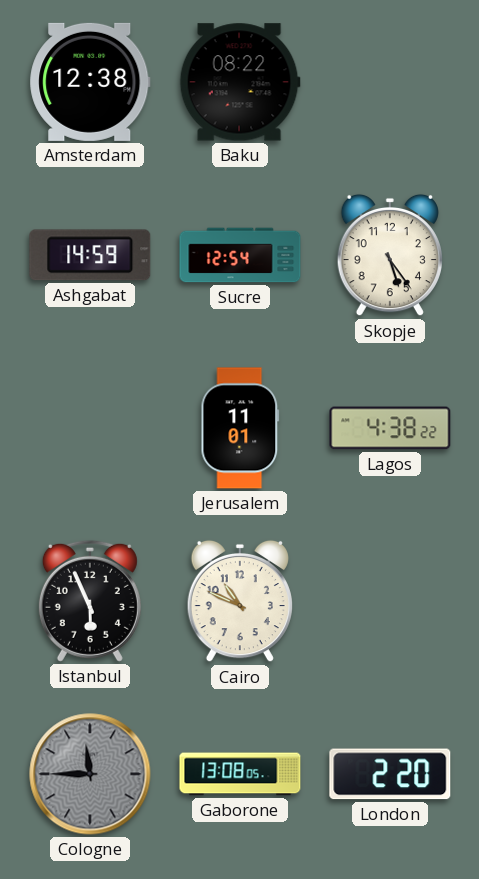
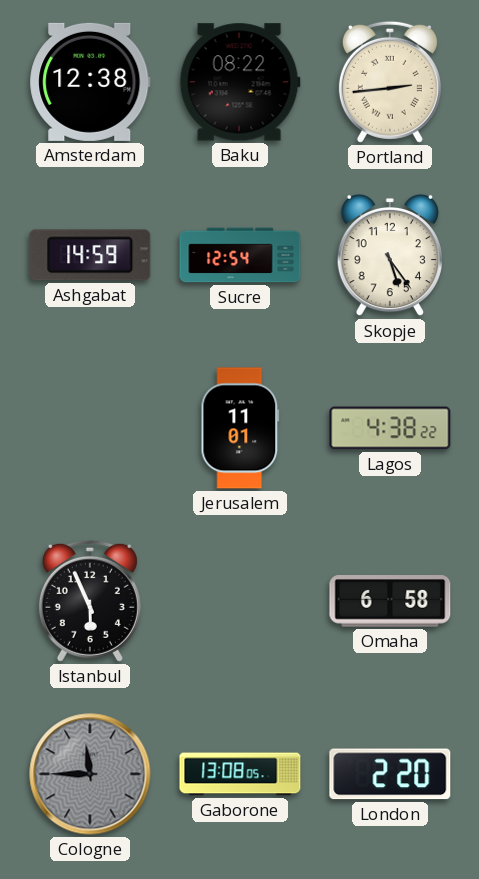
Portland: none -> 2:44
Cairo: 10:49 -> none
Omaha: none -> 6:58
